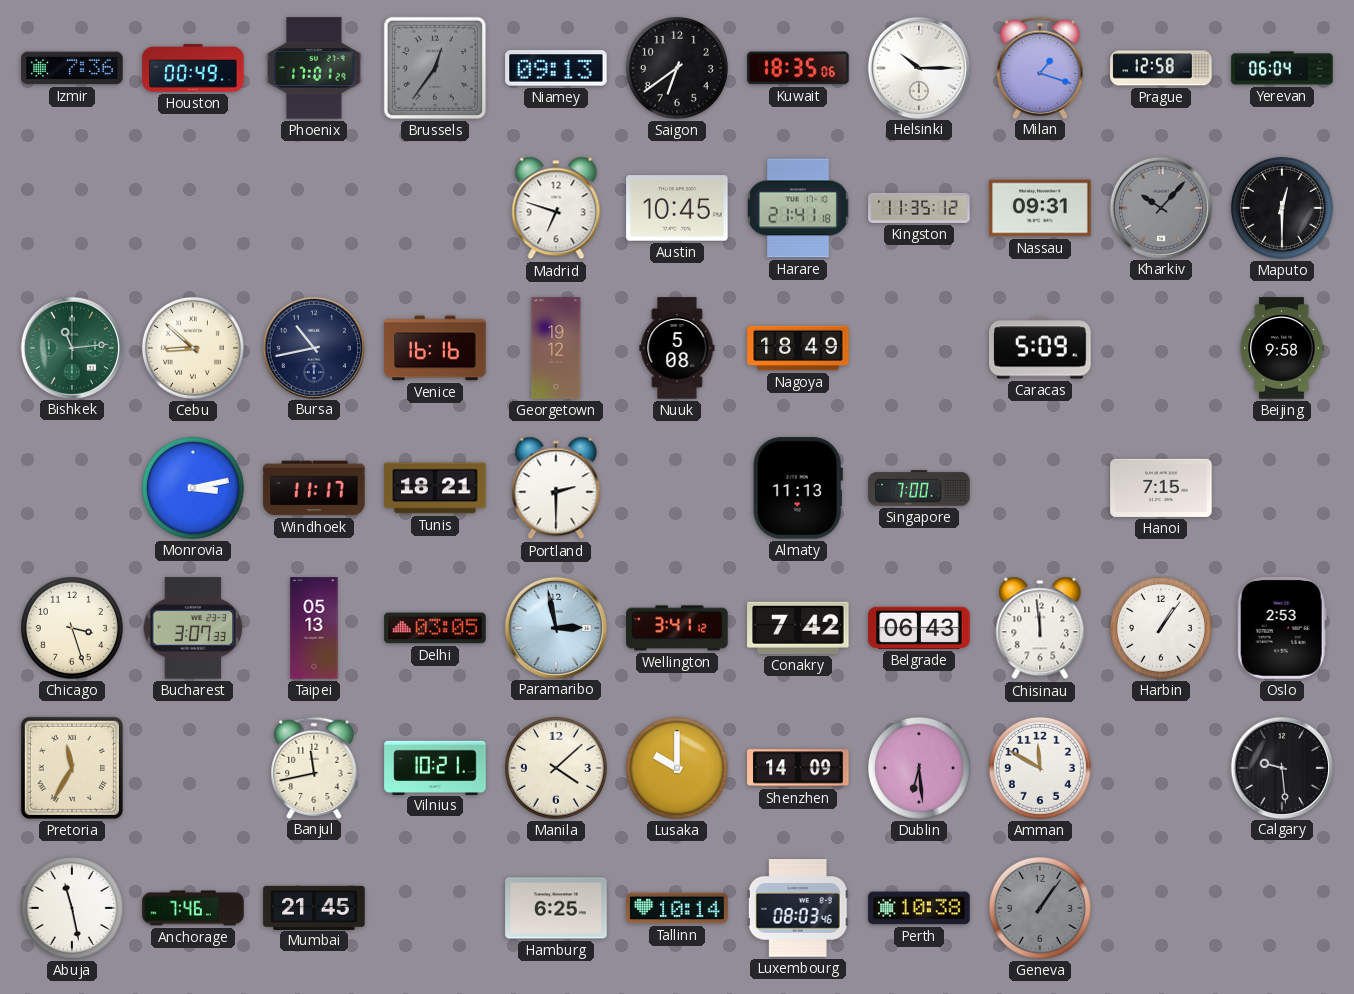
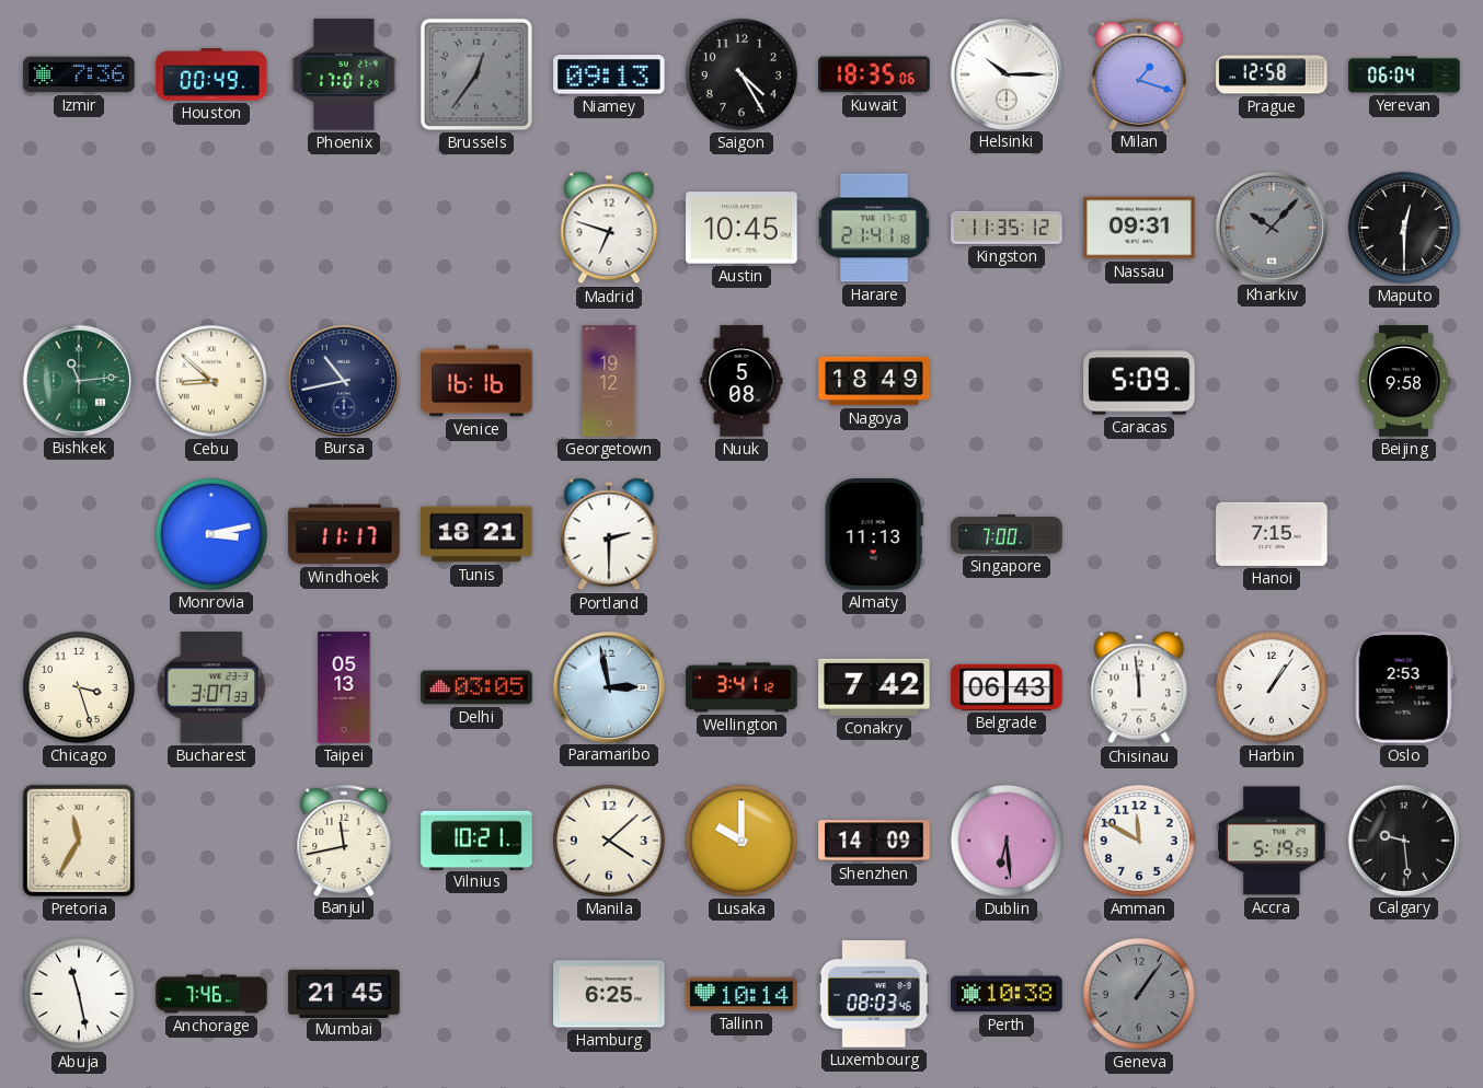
Saigon: 6:39 -> 4:25
Accra: none -> 5:19
